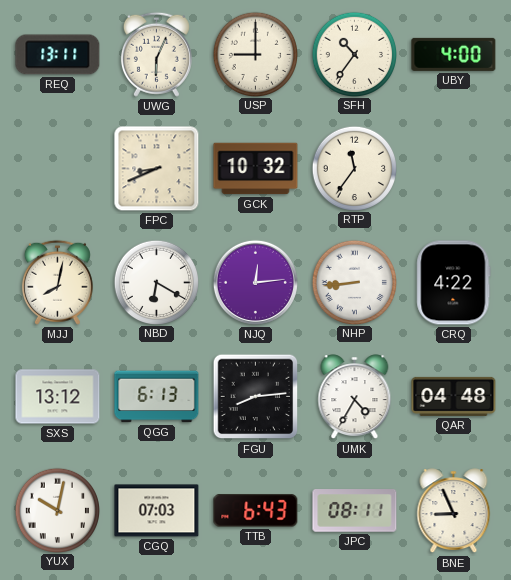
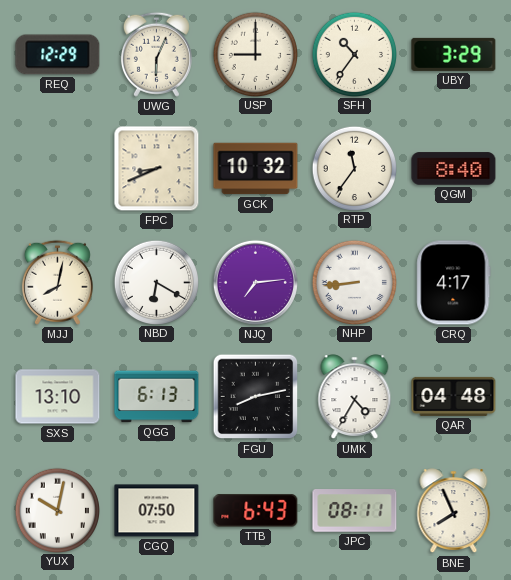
REQ: 13:11 -> 12:29
UBY: 4:00 -> 3:29
QGM: none -> 8:40
NJQ: 12:14 -> 7:14
CRQ: 4:22 -> 4:17
SXS: 13:12 -> 13:10
FGU: 8:14 -> 8:13
CGQ: 07:03 -> 07:50
BNE: 8:56 -> 7:56
